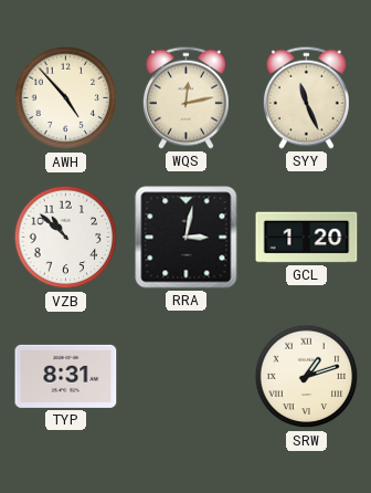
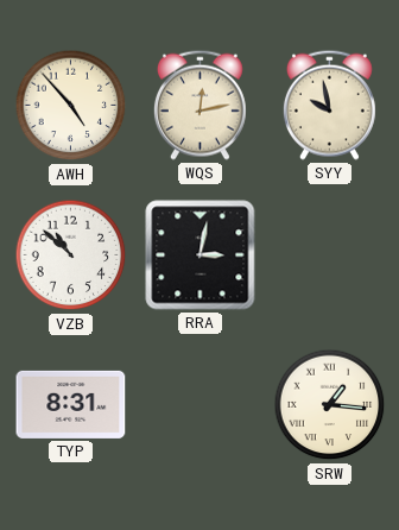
SYY: 11:26 -> 9:58
GCL: 1:20 -> none
SRW: 1:12 -> 1:16
